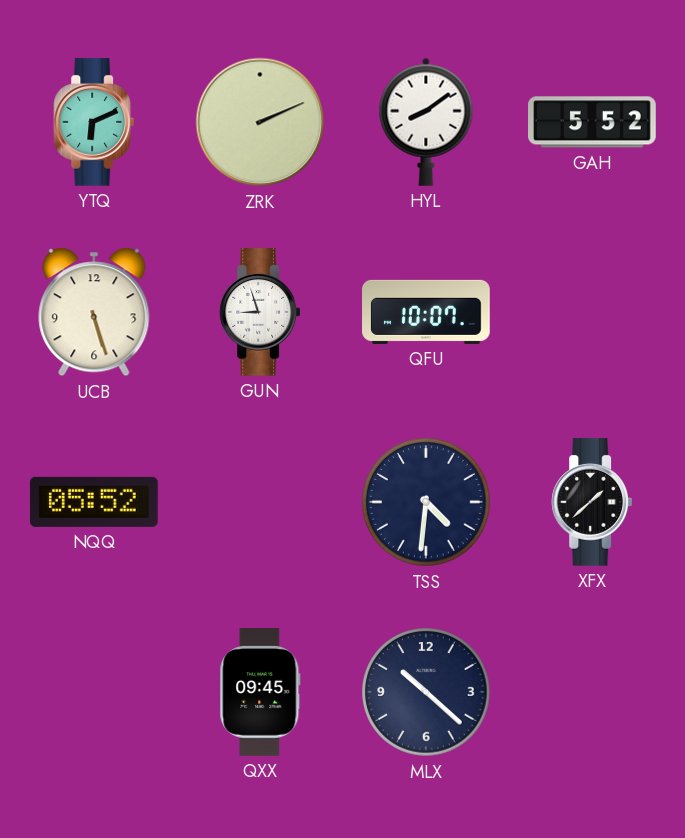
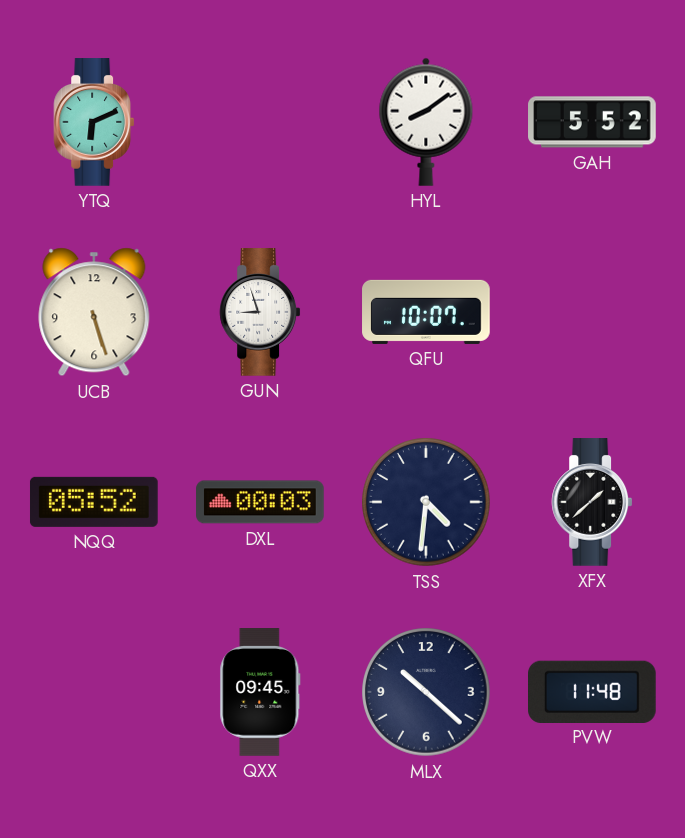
ZRK: 2:11 -> none
DXL: none -> 00:03
PVW: none -> 11:48
